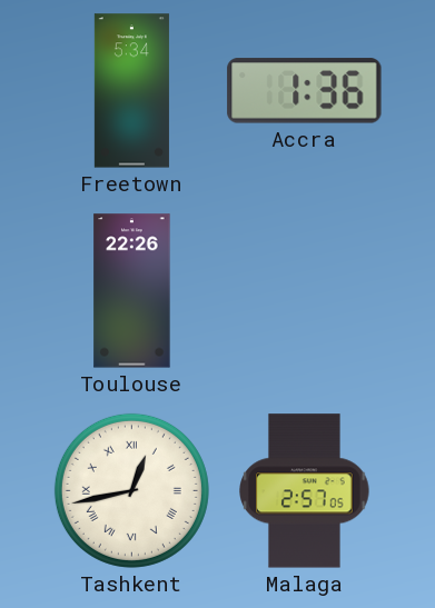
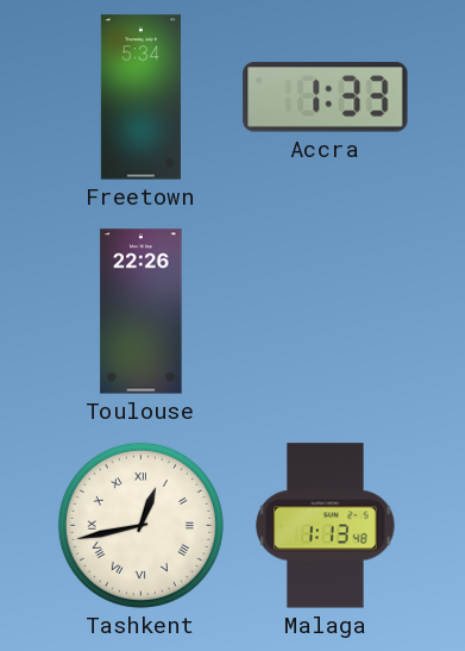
Accra: 1:36 -> 1:33
Malaga: 2:57 -> 1:13
